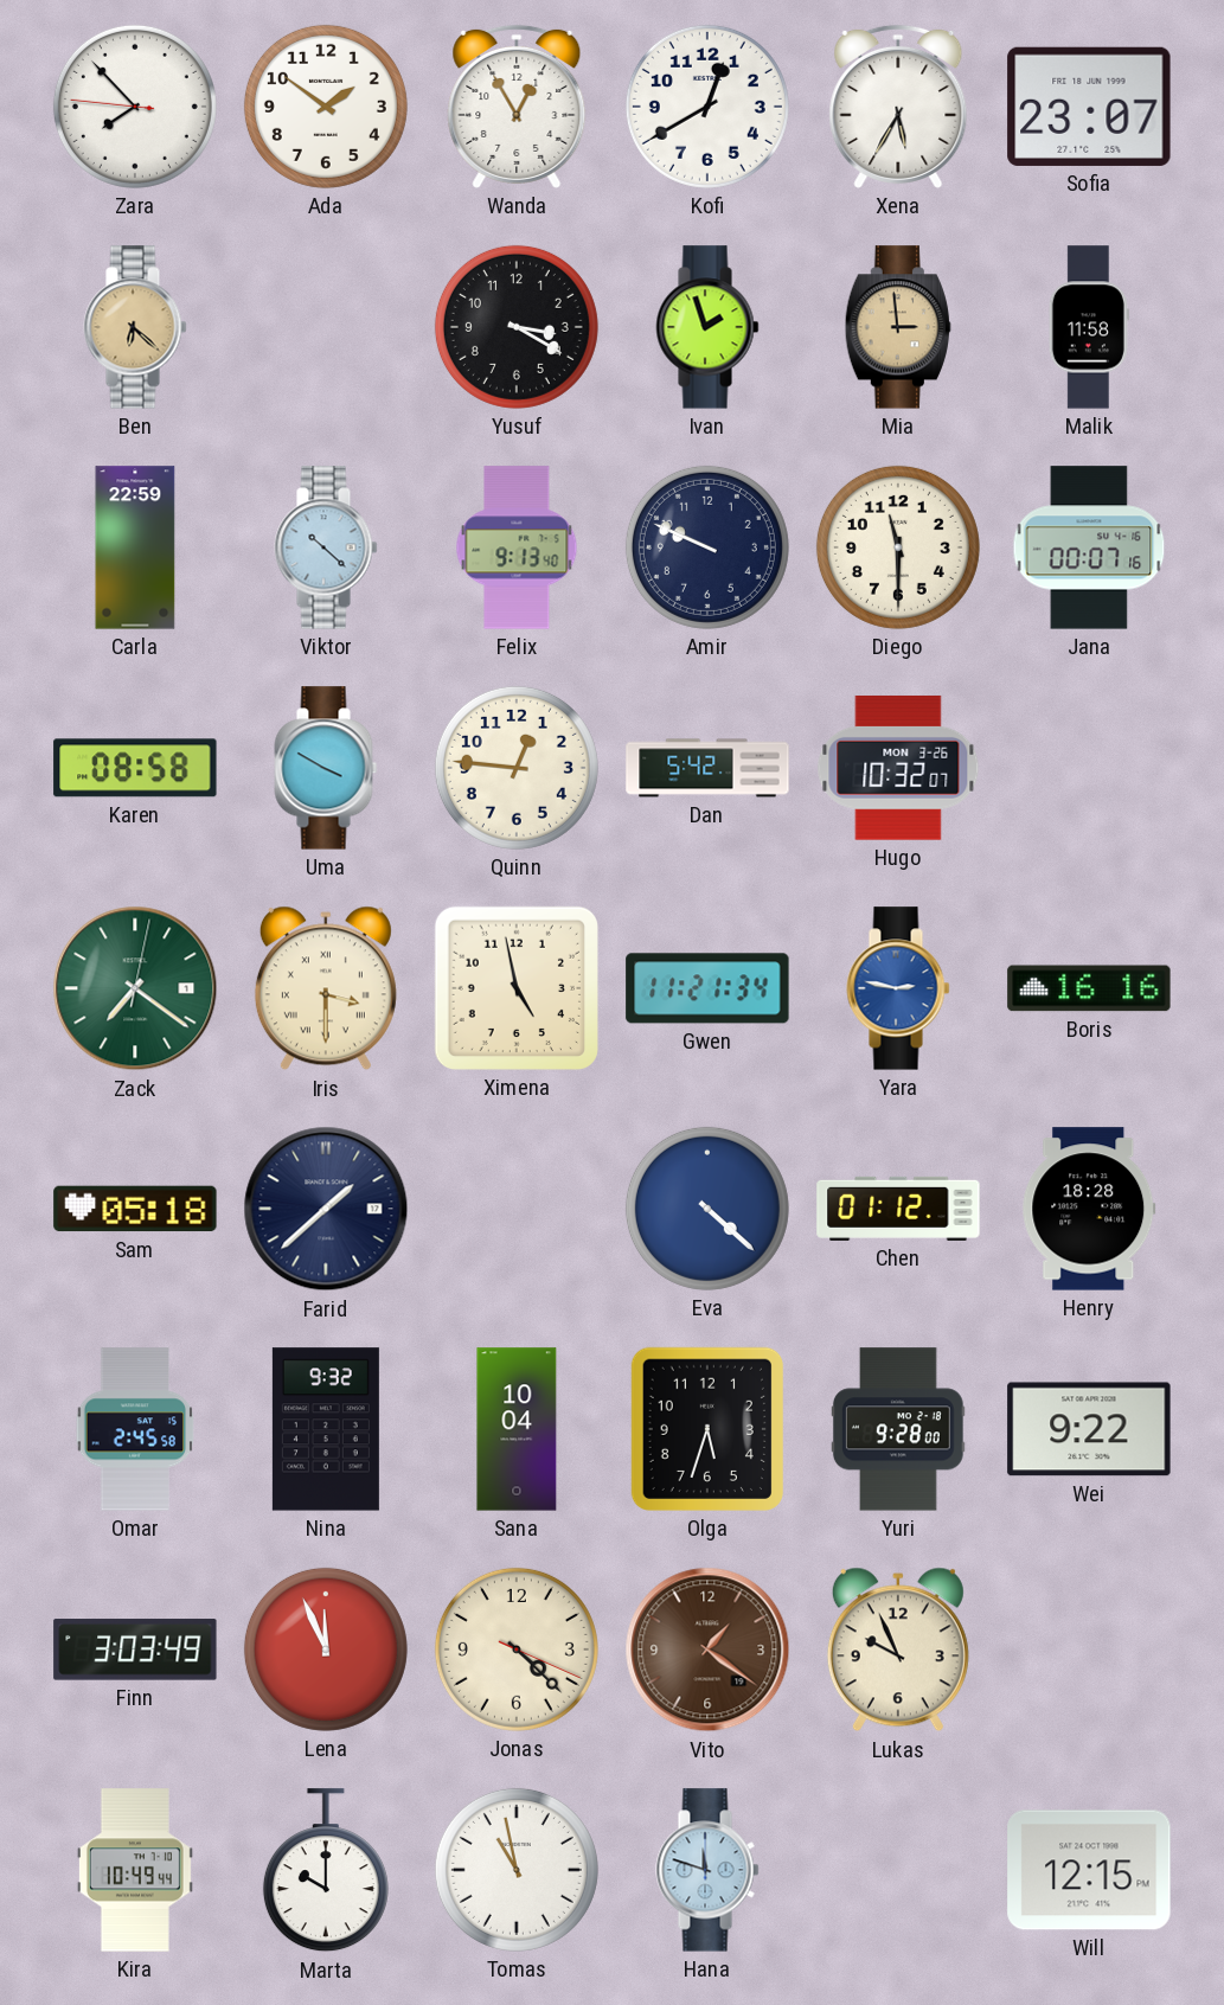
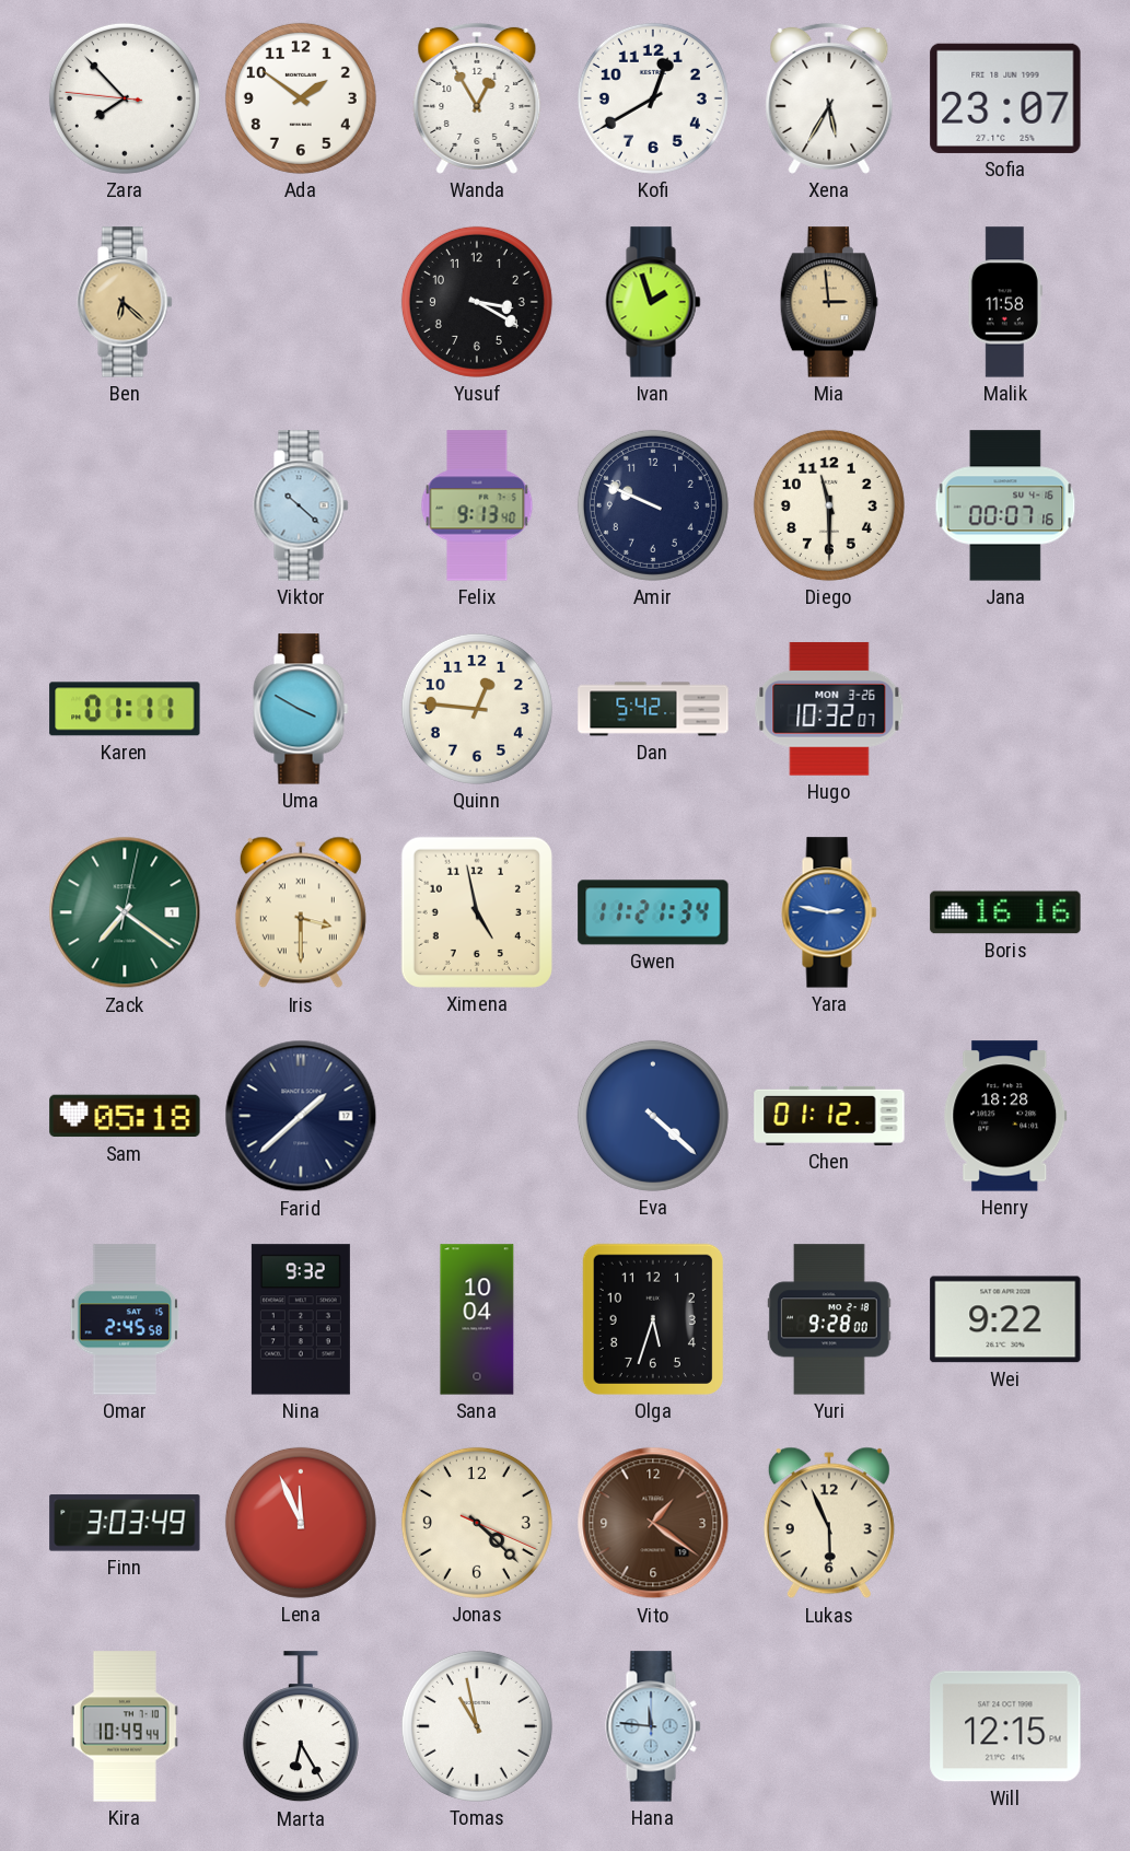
Carla: 22:59 -> none
Karen: 08:58 -> 01:11
Lukas: 9:56 -> 5:56
Marta: 10:00 -> 6:25
Hana: 11:48 -> 11:46
